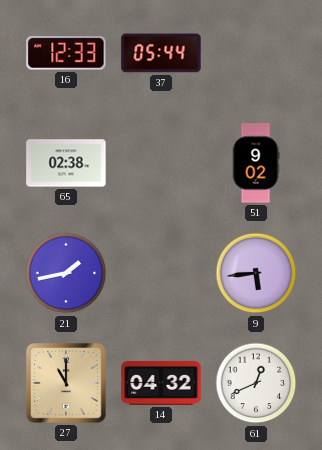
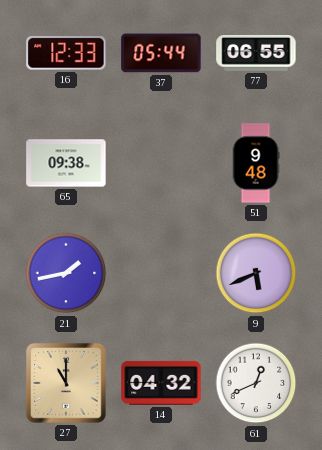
77: none -> 06:55
65: 02:38 -> 09:38
51: 9:02 -> 9:48
9: 5:44 -> 5:41
